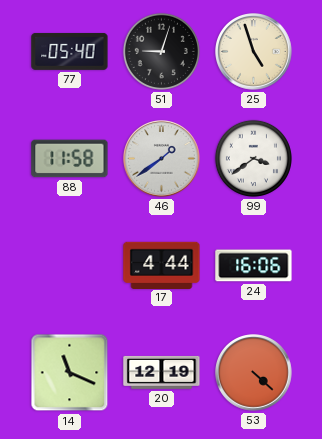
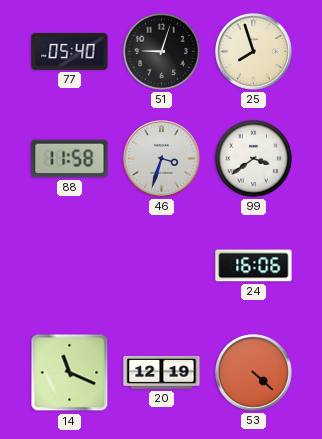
25: 4:57 -> 7:57
46: 1:39 -> 3:33
17: 4:44 -> none
